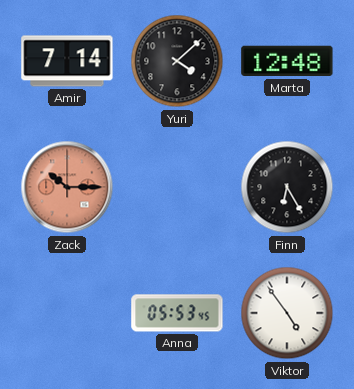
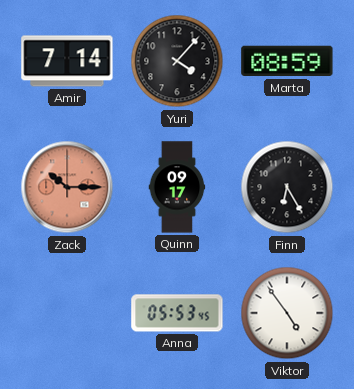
Yuri: 4:08 -> 4:07
Marta: 12:48 -> 08:59
Quinn: none -> 09:17
